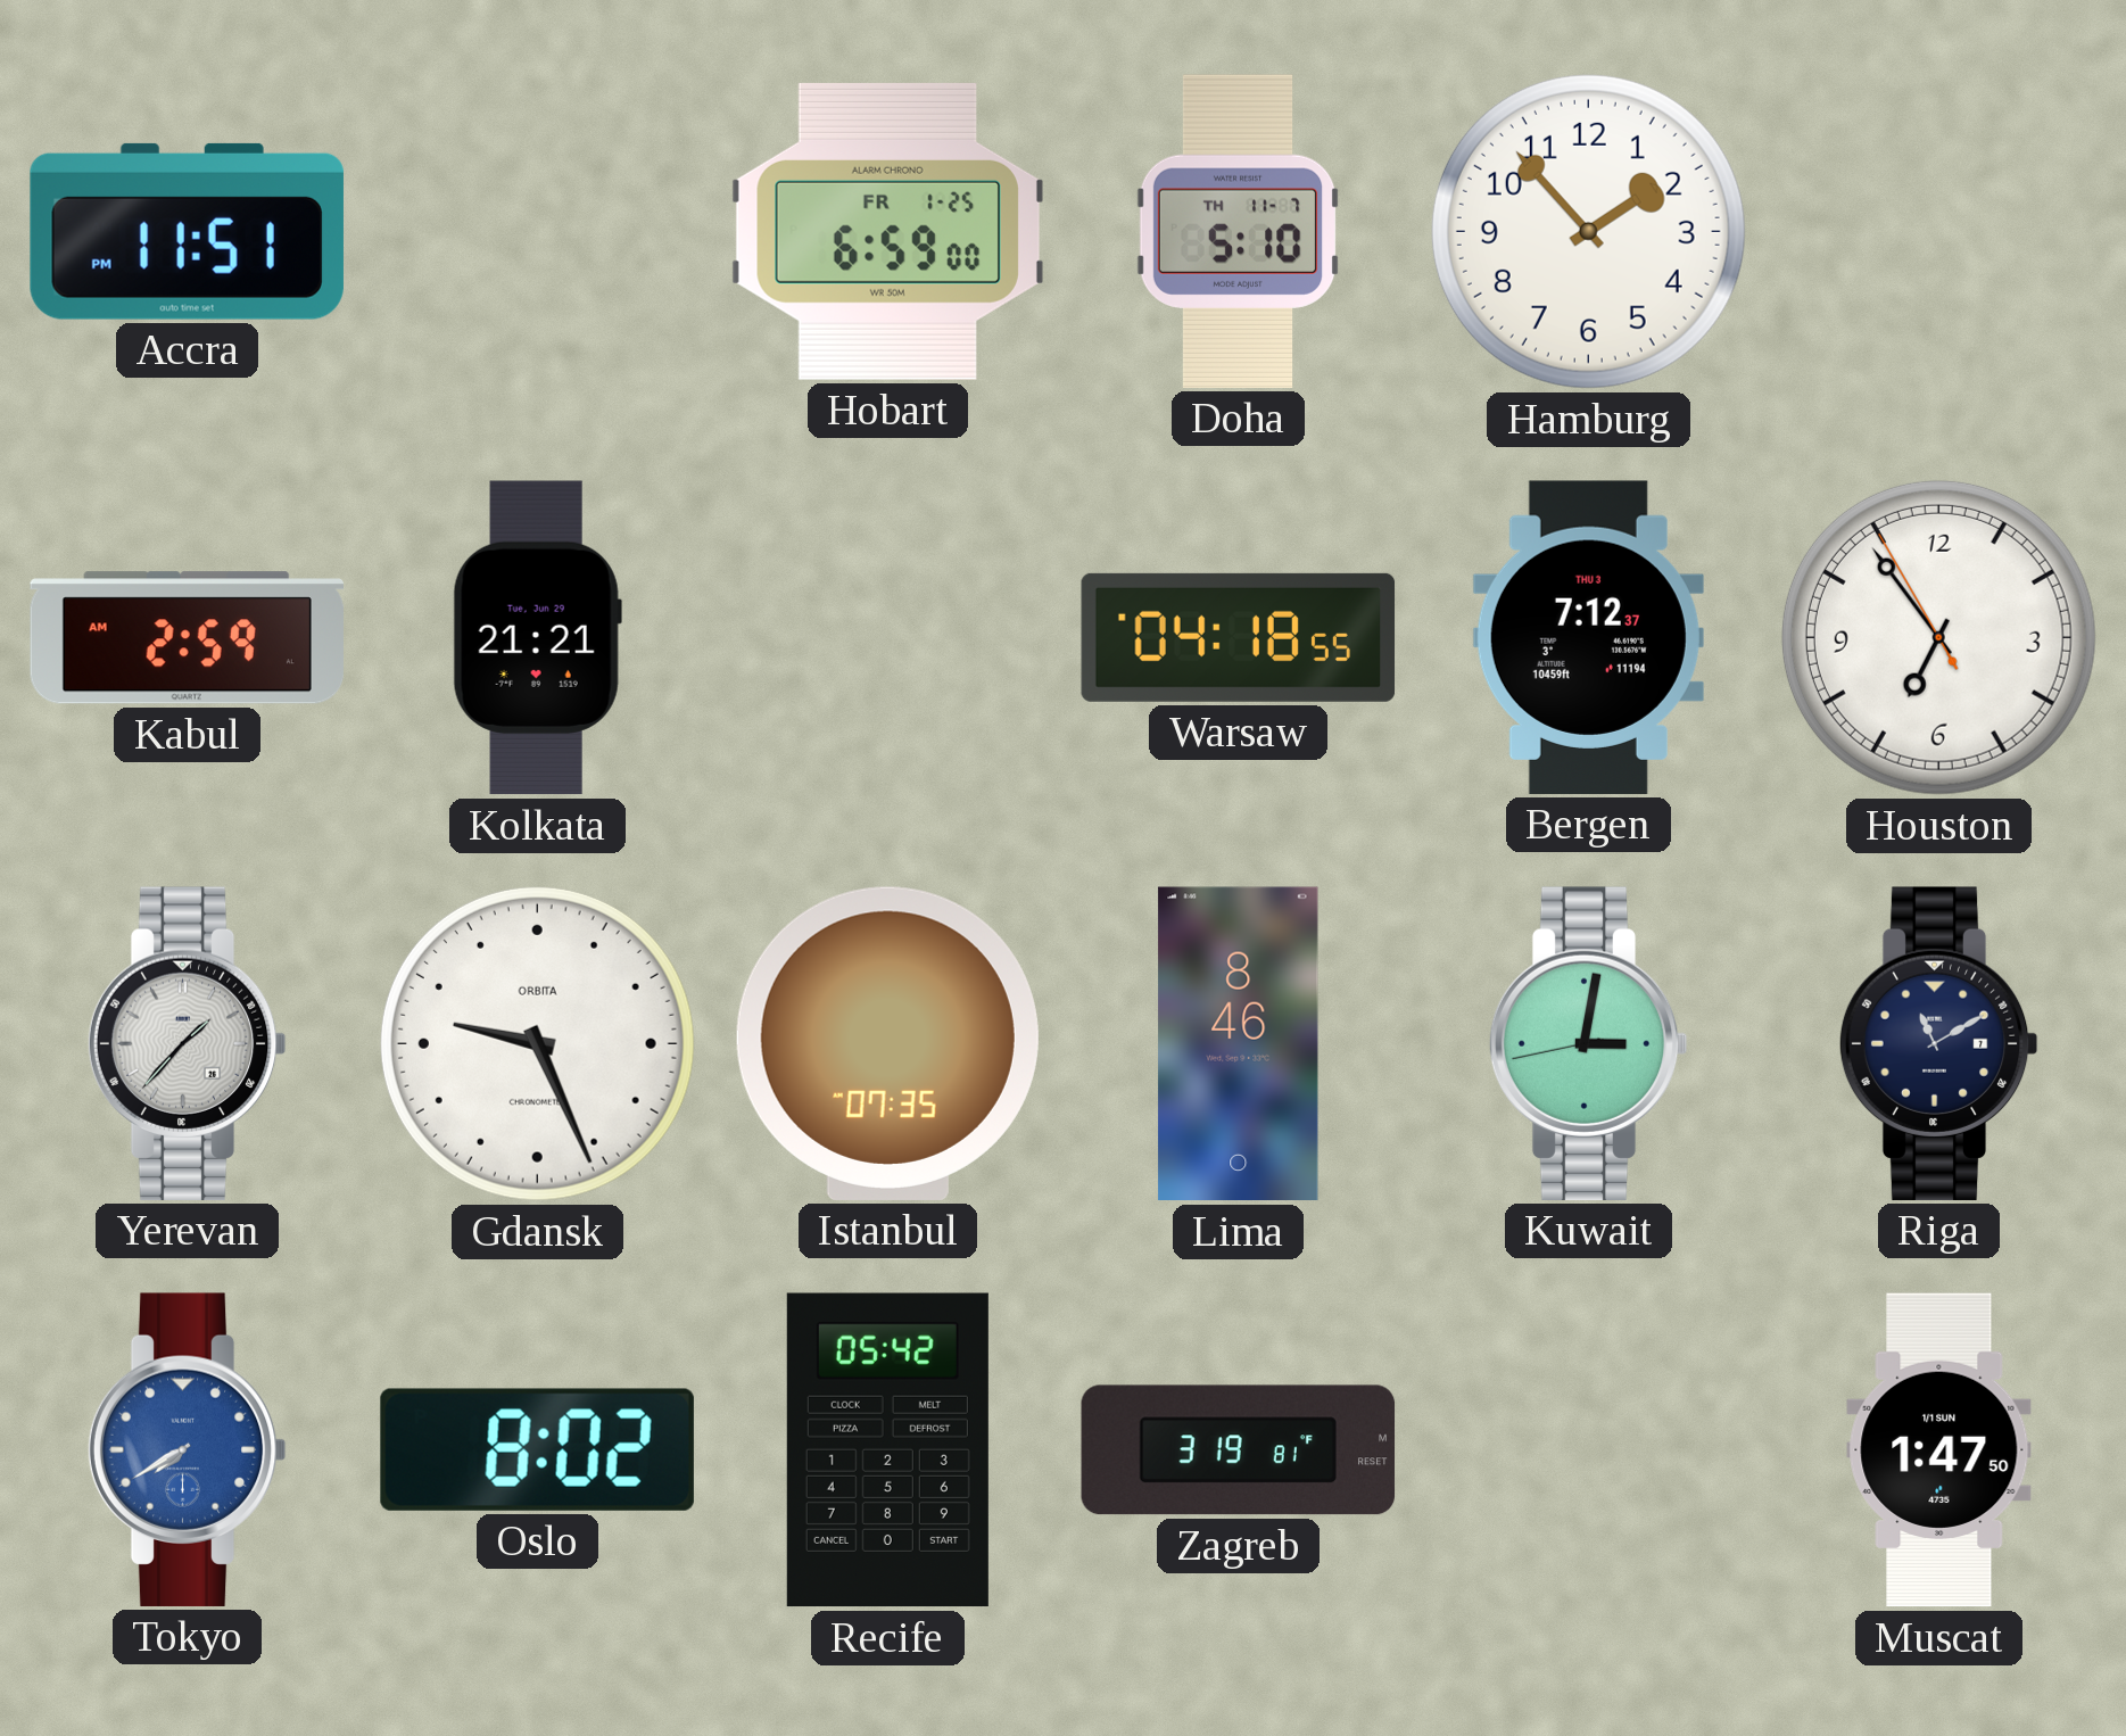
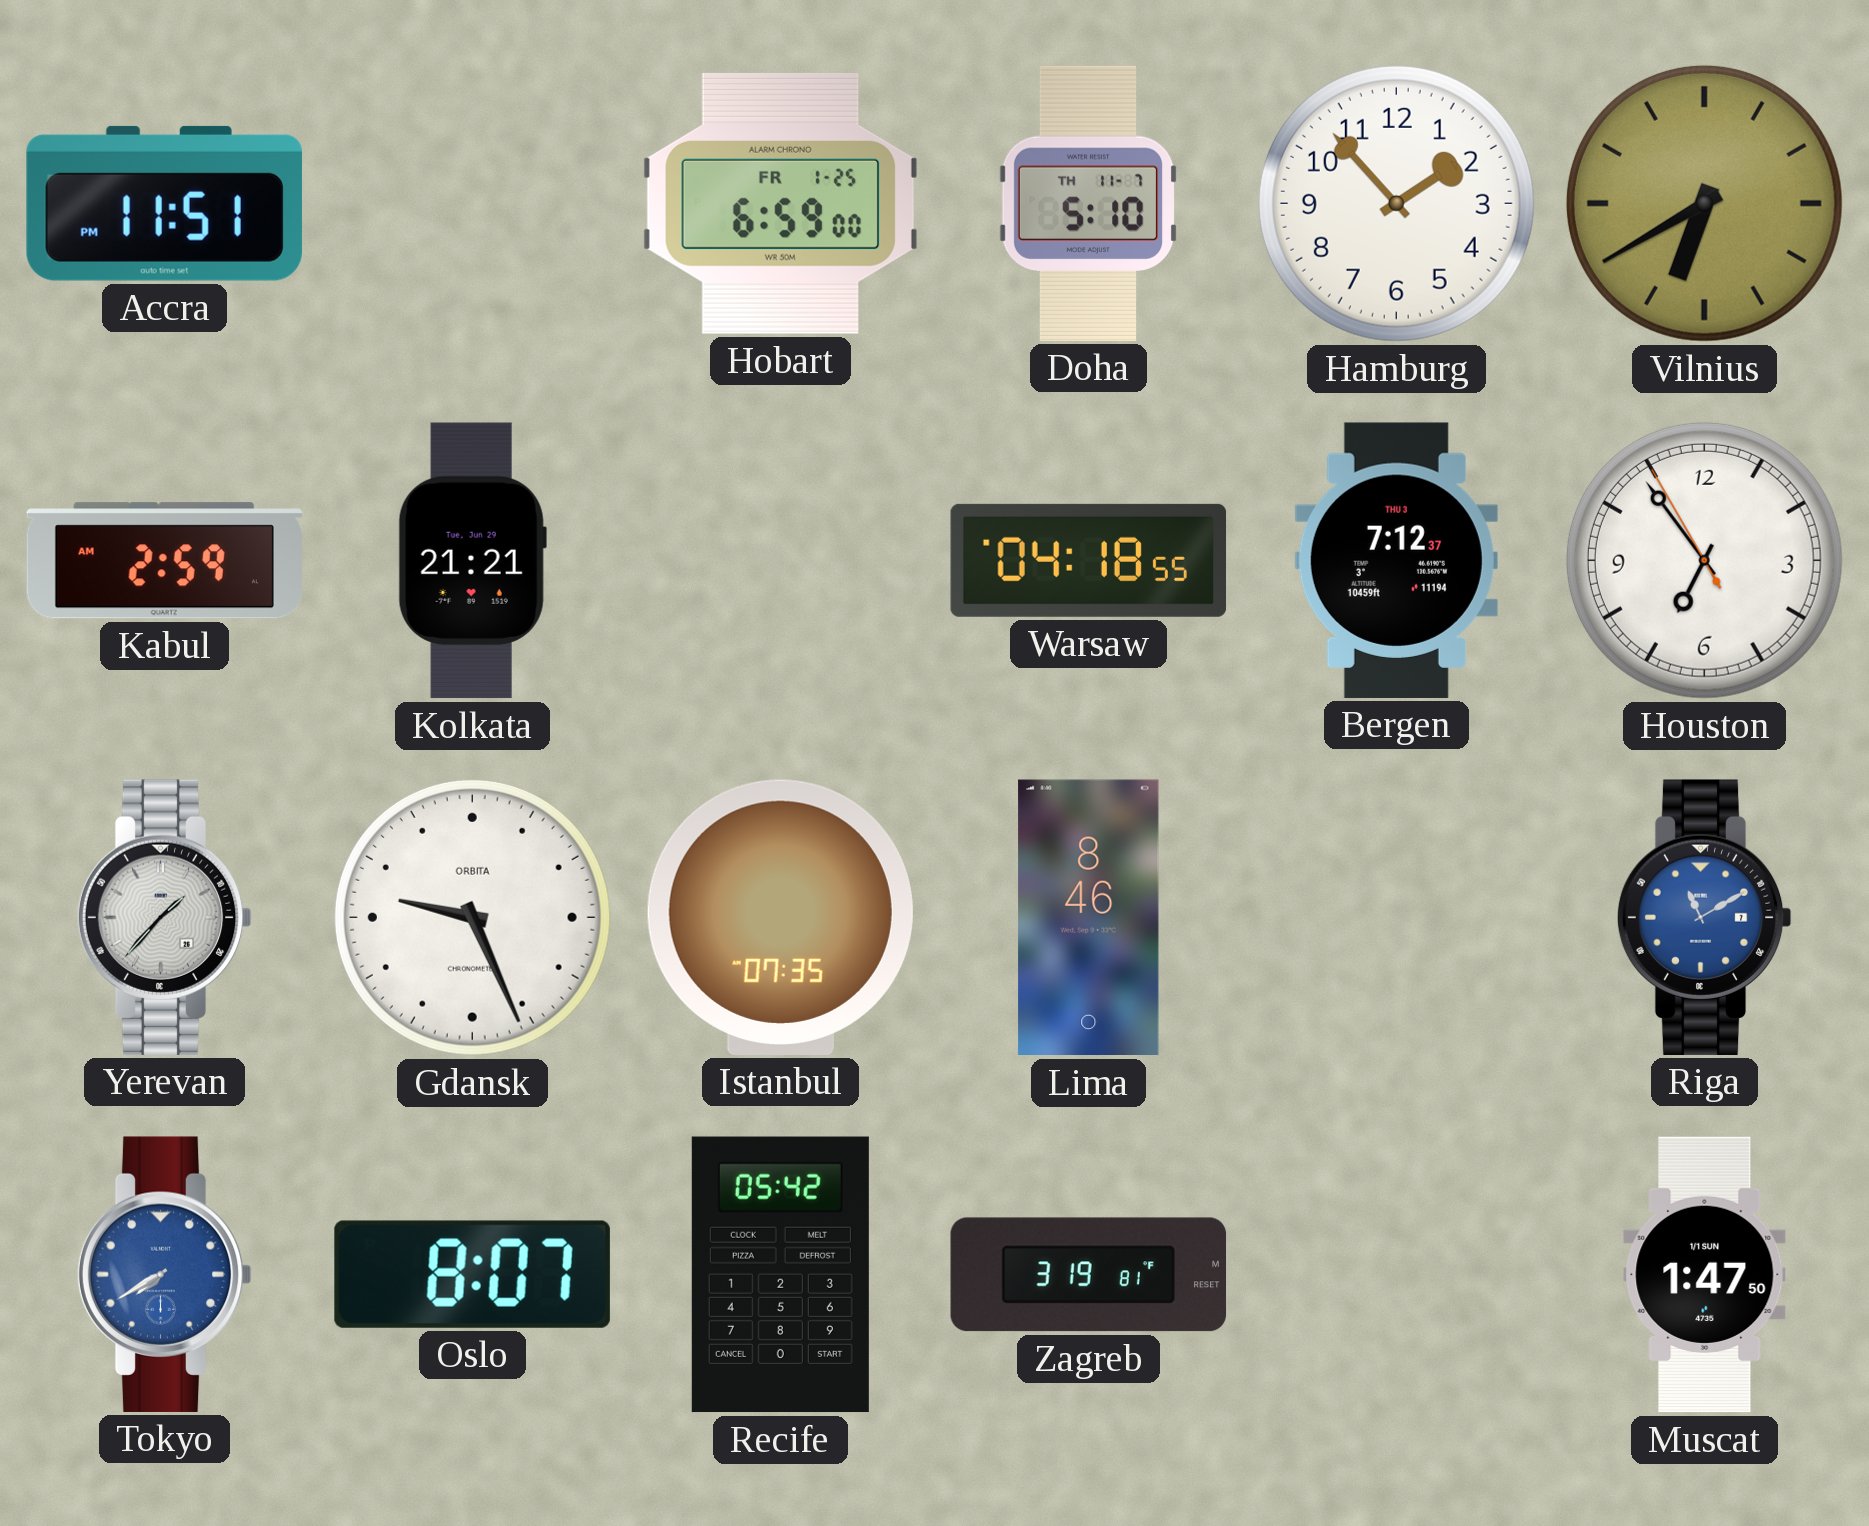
Vilnius: none -> 6:40
Kuwait: 3:01 -> none
Riga dial: navy -> blue
Oslo: 8:02 -> 8:07
